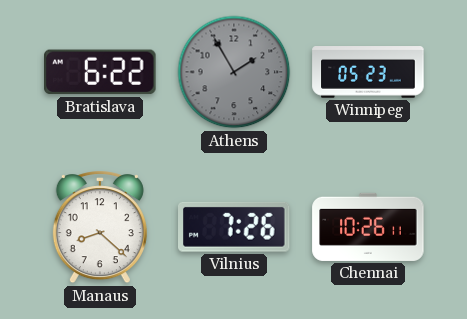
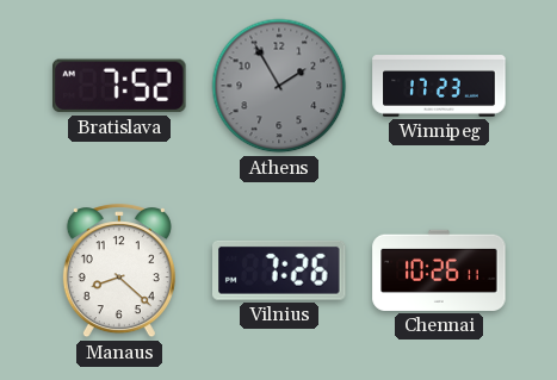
Bratislava: 6:22 -> 7:52
Winnipeg: 05:23 -> 17:23
